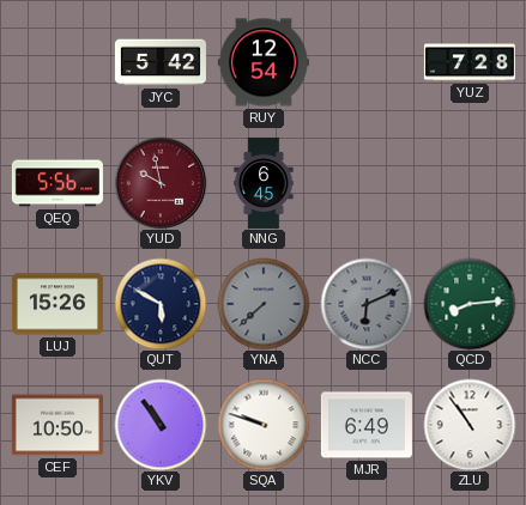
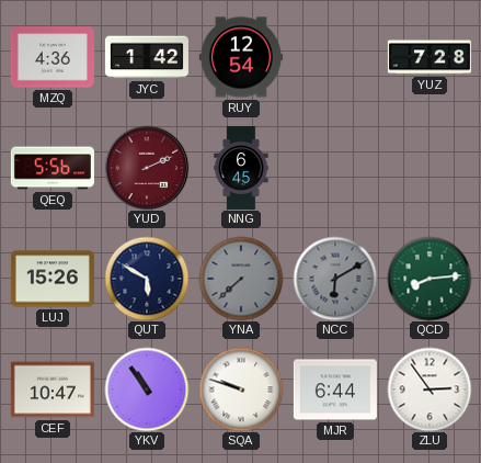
MZQ: none -> 4:36
JYC: 5:42 -> 1:42
YUD: 9:58 -> 2:11
NCC: 6:11 -> 6:10
CEF: 10:50 -> 10:47
MJR: 6:49 -> 6:44
ZLU: 10:54 -> 2:54
